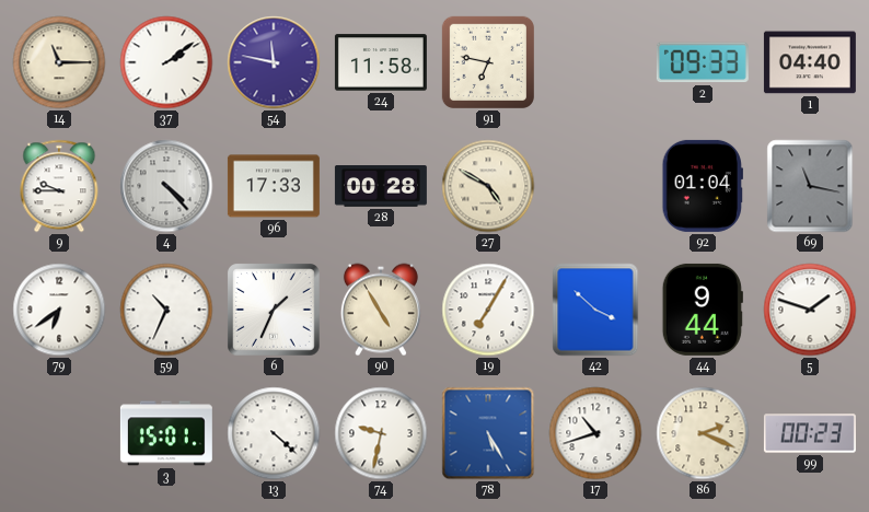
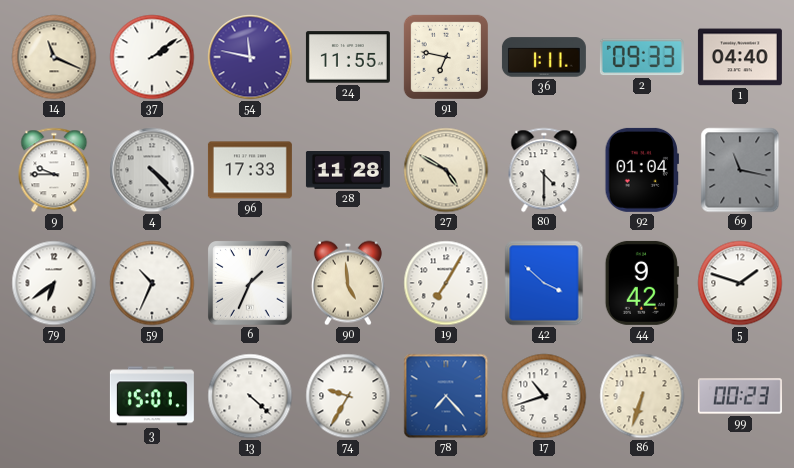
14: 11:15 -> 11:19
24: 11:58 -> 11:55
36: none -> 1:11
28: 00:28 -> 11:28
80: none -> 4:30
90: 4:55 -> 4:59
44: 9:44 -> 9:42
74: 9:32 -> 9:35
78: 5:25 -> 7:23
86: 2:19 -> 6:33
